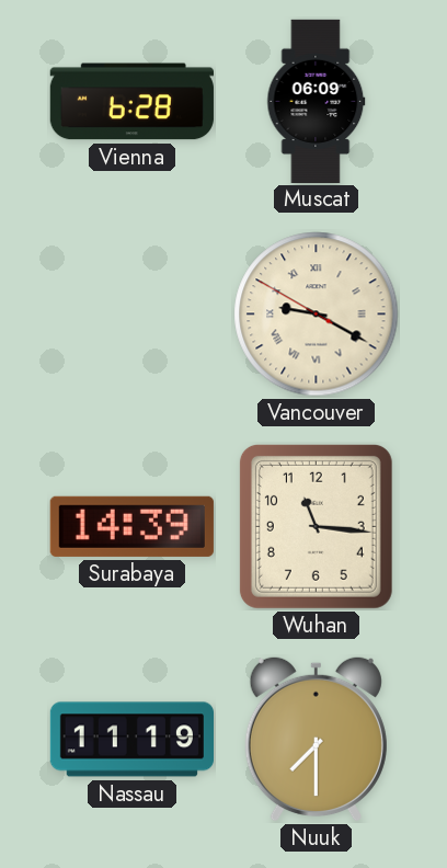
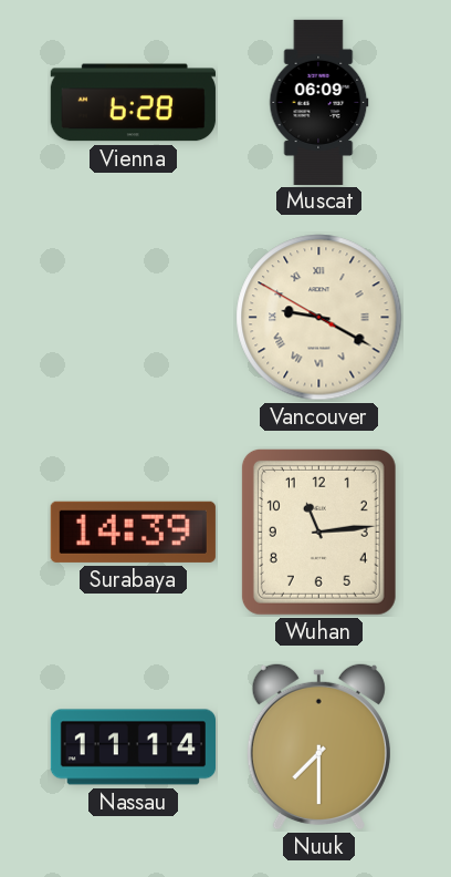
Wuhan: 11:16 -> 11:14
Nassau: 11:19 -> 11:14
